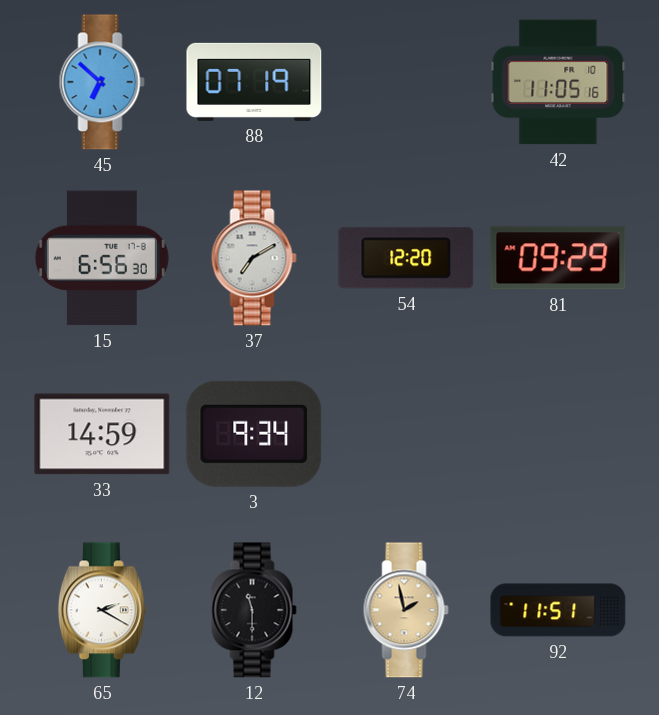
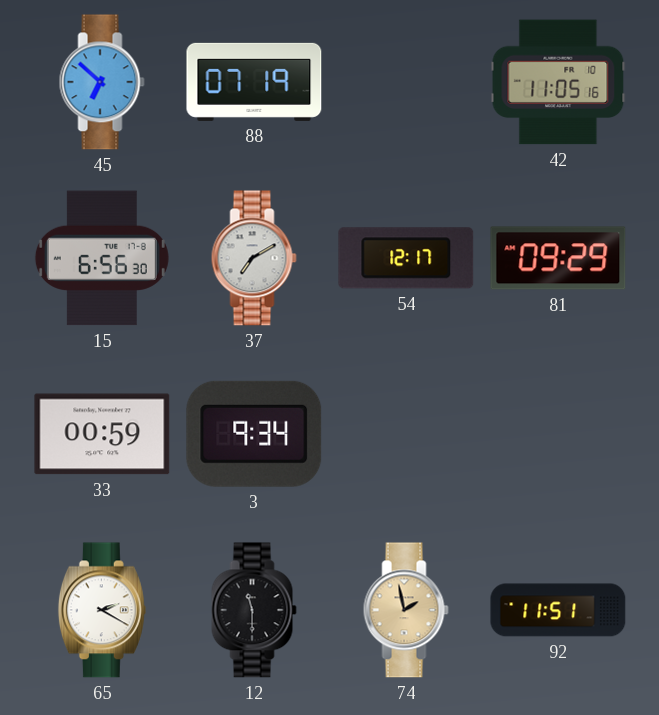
54: 12:20 -> 12:17
33: 14:59 -> 00:59
